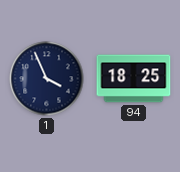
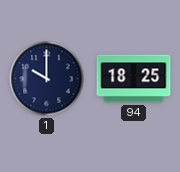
1: 3:56 -> 10:00
